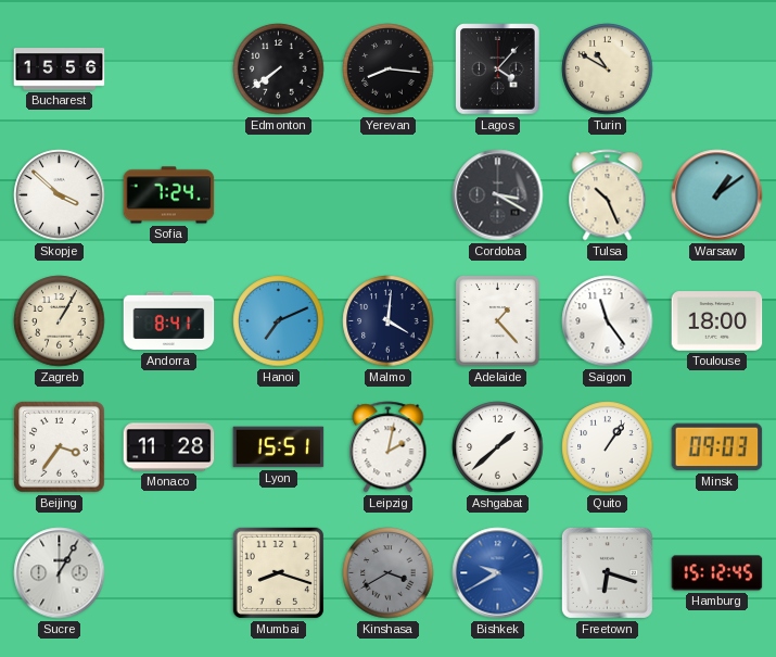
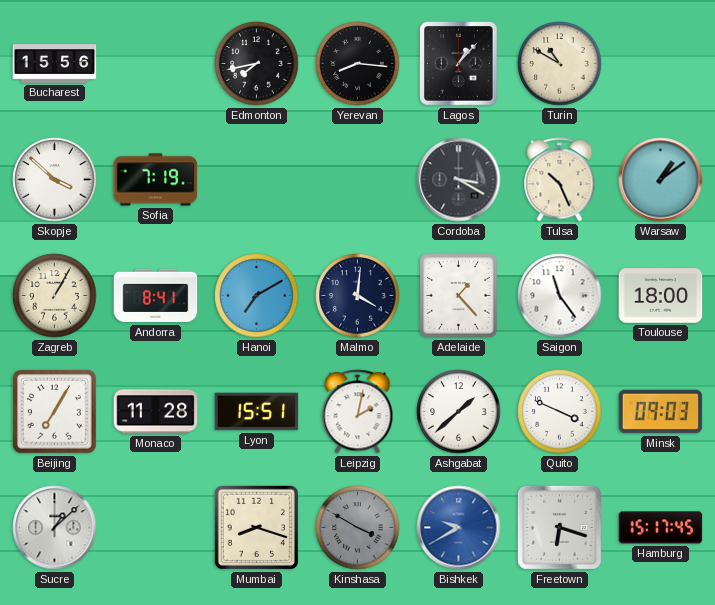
Edmonton: 7:39 -> 7:43
Lagos: 4:07 -> 1:07
Sofia: 7:24 -> 7:19
Hanoi: 7:11 -> 7:10
Beijing: 3:36 -> 7:05
Quito: 1:06 -> 3:49
Sucre: 1:05 -> 1:08
Kinshasa: 3:40 -> 3:50
Hamburg: 15:12 -> 15:17
